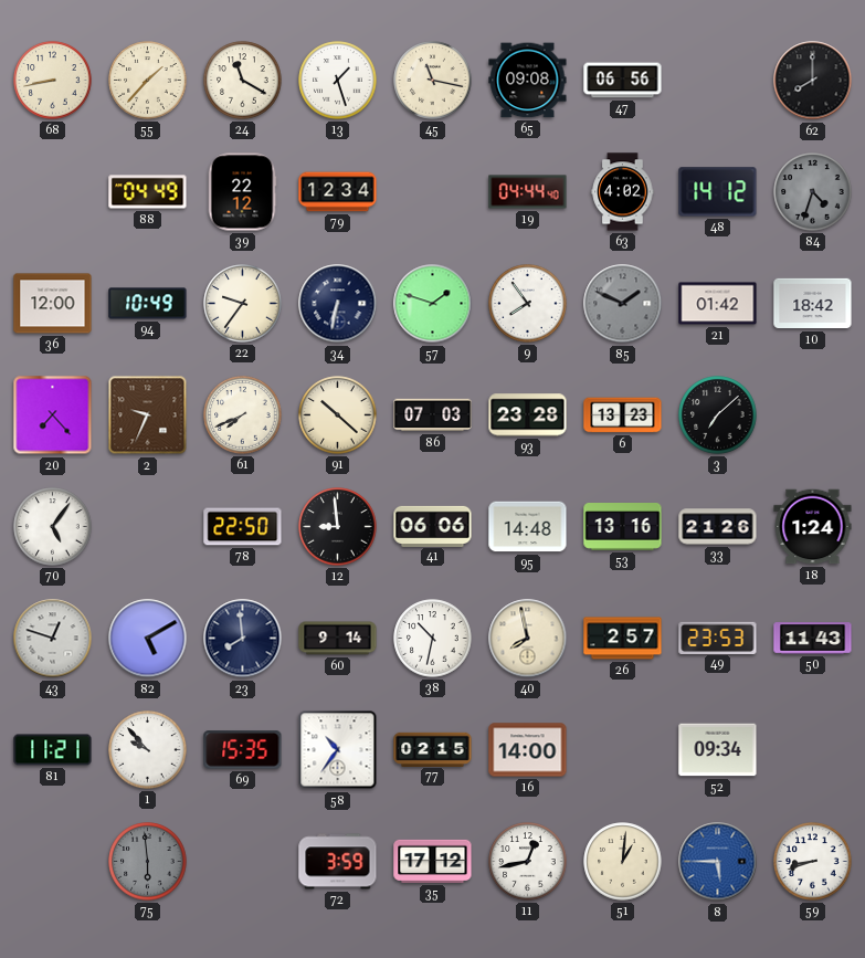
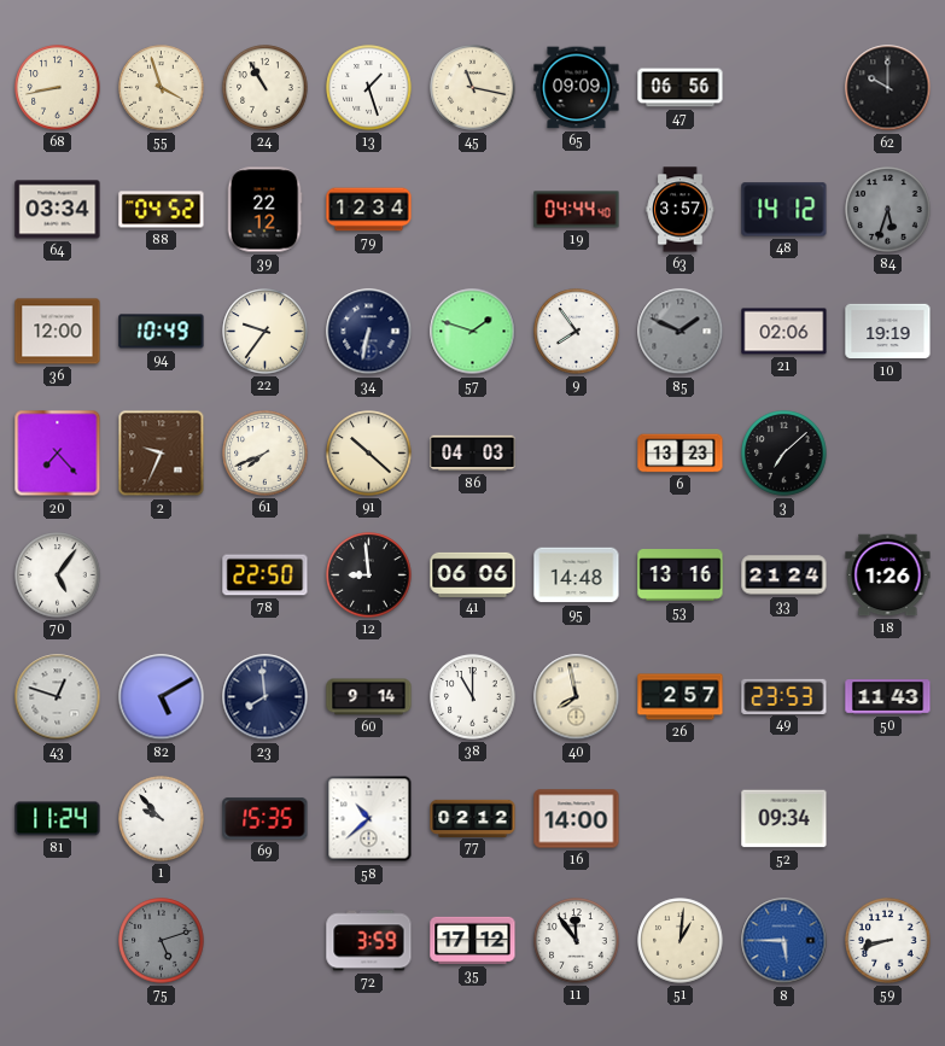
55: 1:37 -> 3:57
24: 11:20 -> 10:55
65: 09:08 -> 09:09
62: 8:00 -> 10:00
64: none -> 03:34
88: 04:49 -> 04:52
63: 4:02 -> 3:57
84: 4:33 -> 5:33
21: 01:42 -> 02:06
10: 18:42 -> 19:19
86: 07:03 -> 04:03
93: 23:28 -> none
33: 21:26 -> 21:24
18: 1:24 -> 1:26
38: 10:32 -> 11:00
81: 11:21 -> 11:24
58: 10:36 -> 10:38
77: 02:15 -> 02:12
75: 5:59 -> 5:12
11: 12:43 -> 11:54
